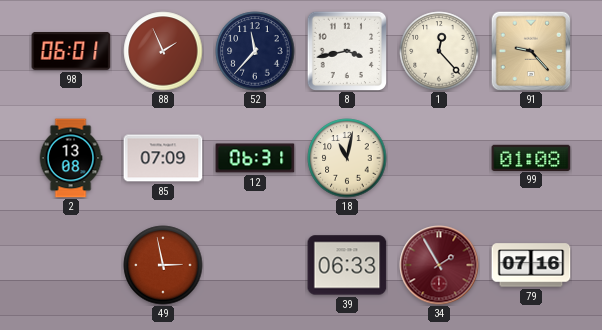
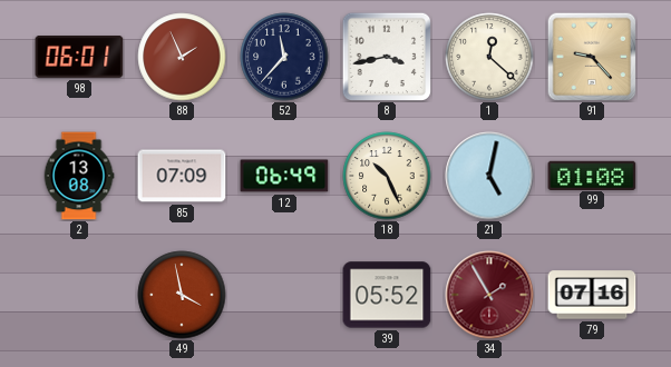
1: 12:23 -> 12:22
12: 06:31 -> 06:49
18: 11:02 -> 10:26
21: none -> 5:02
49: 2:58 -> 3:58
39: 06:33 -> 05:52
